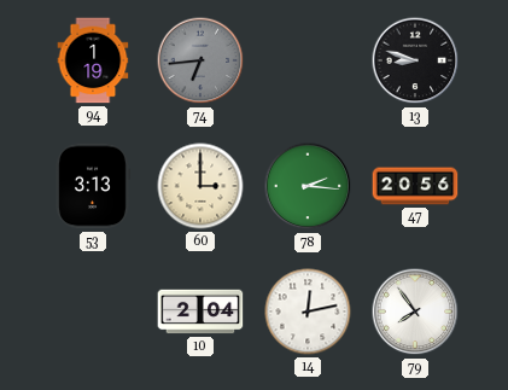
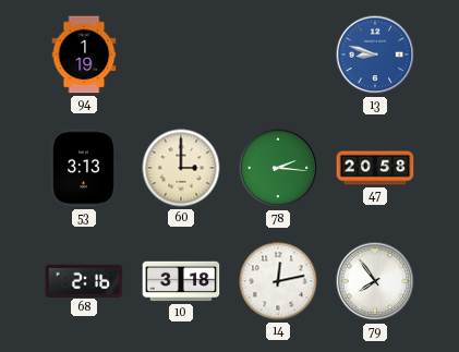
74: 6:44 -> none
13 dial: black -> blue
47: 20:56 -> 20:58
68: none -> 2:16
10: 2:04 -> 3:18
